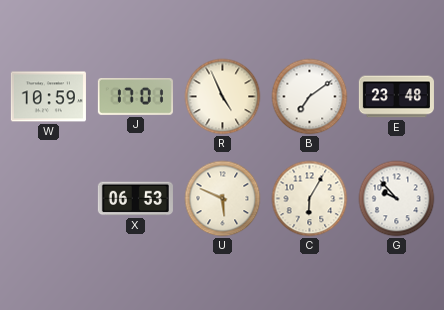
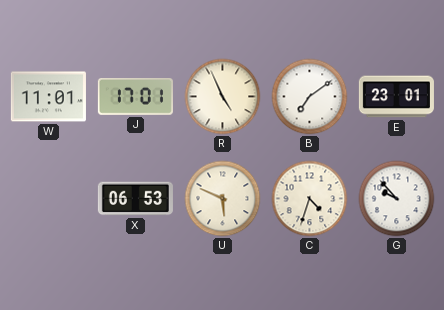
W: 10:59 -> 11:01
E: 23:48 -> 23:01
C: 6:05 -> 4:33
